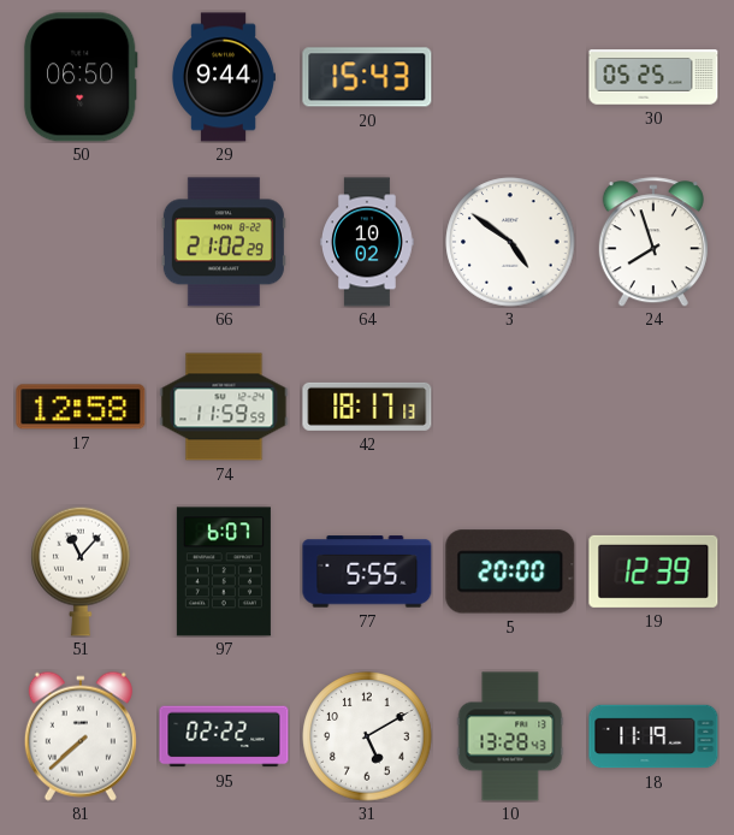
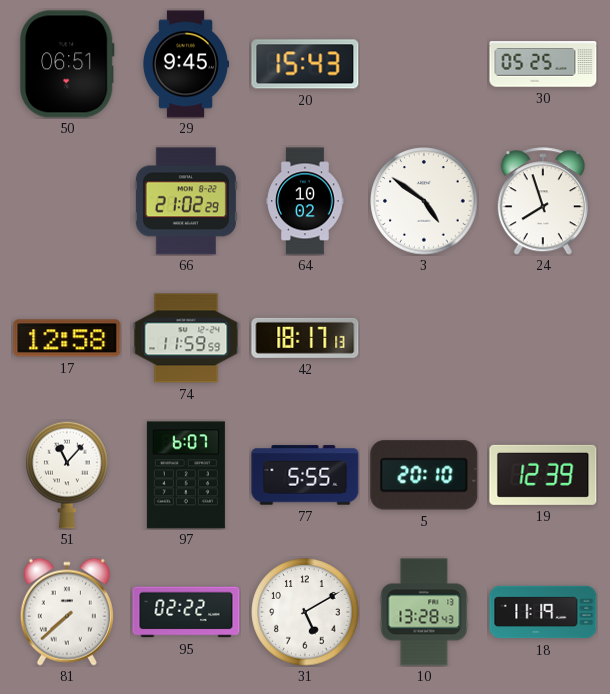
50: 06:50 -> 06:51
29: 9:44 -> 9:45
5: 20:00 -> 20:10
